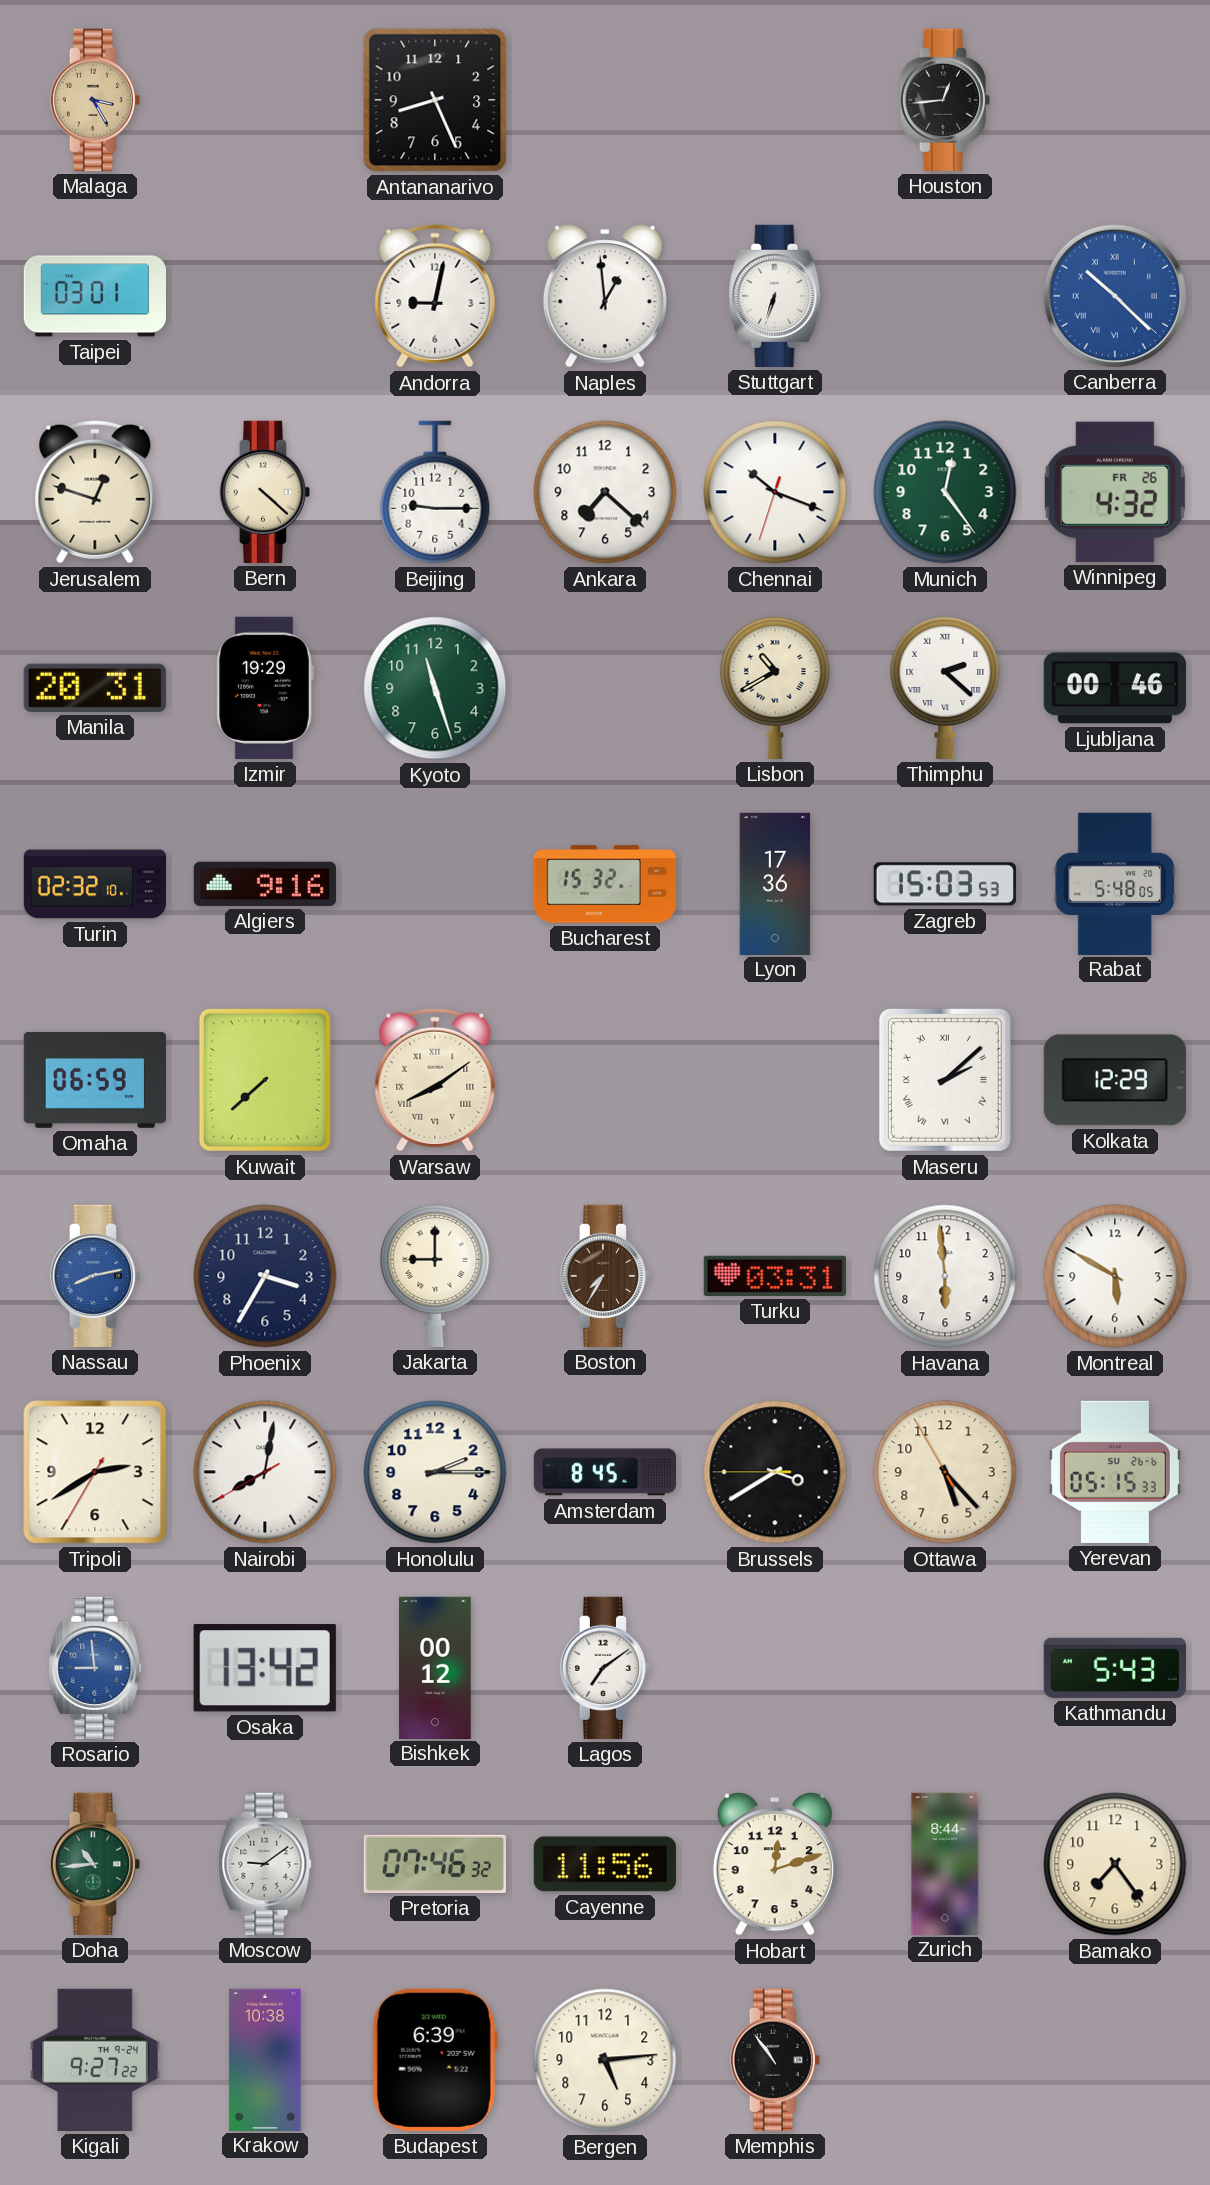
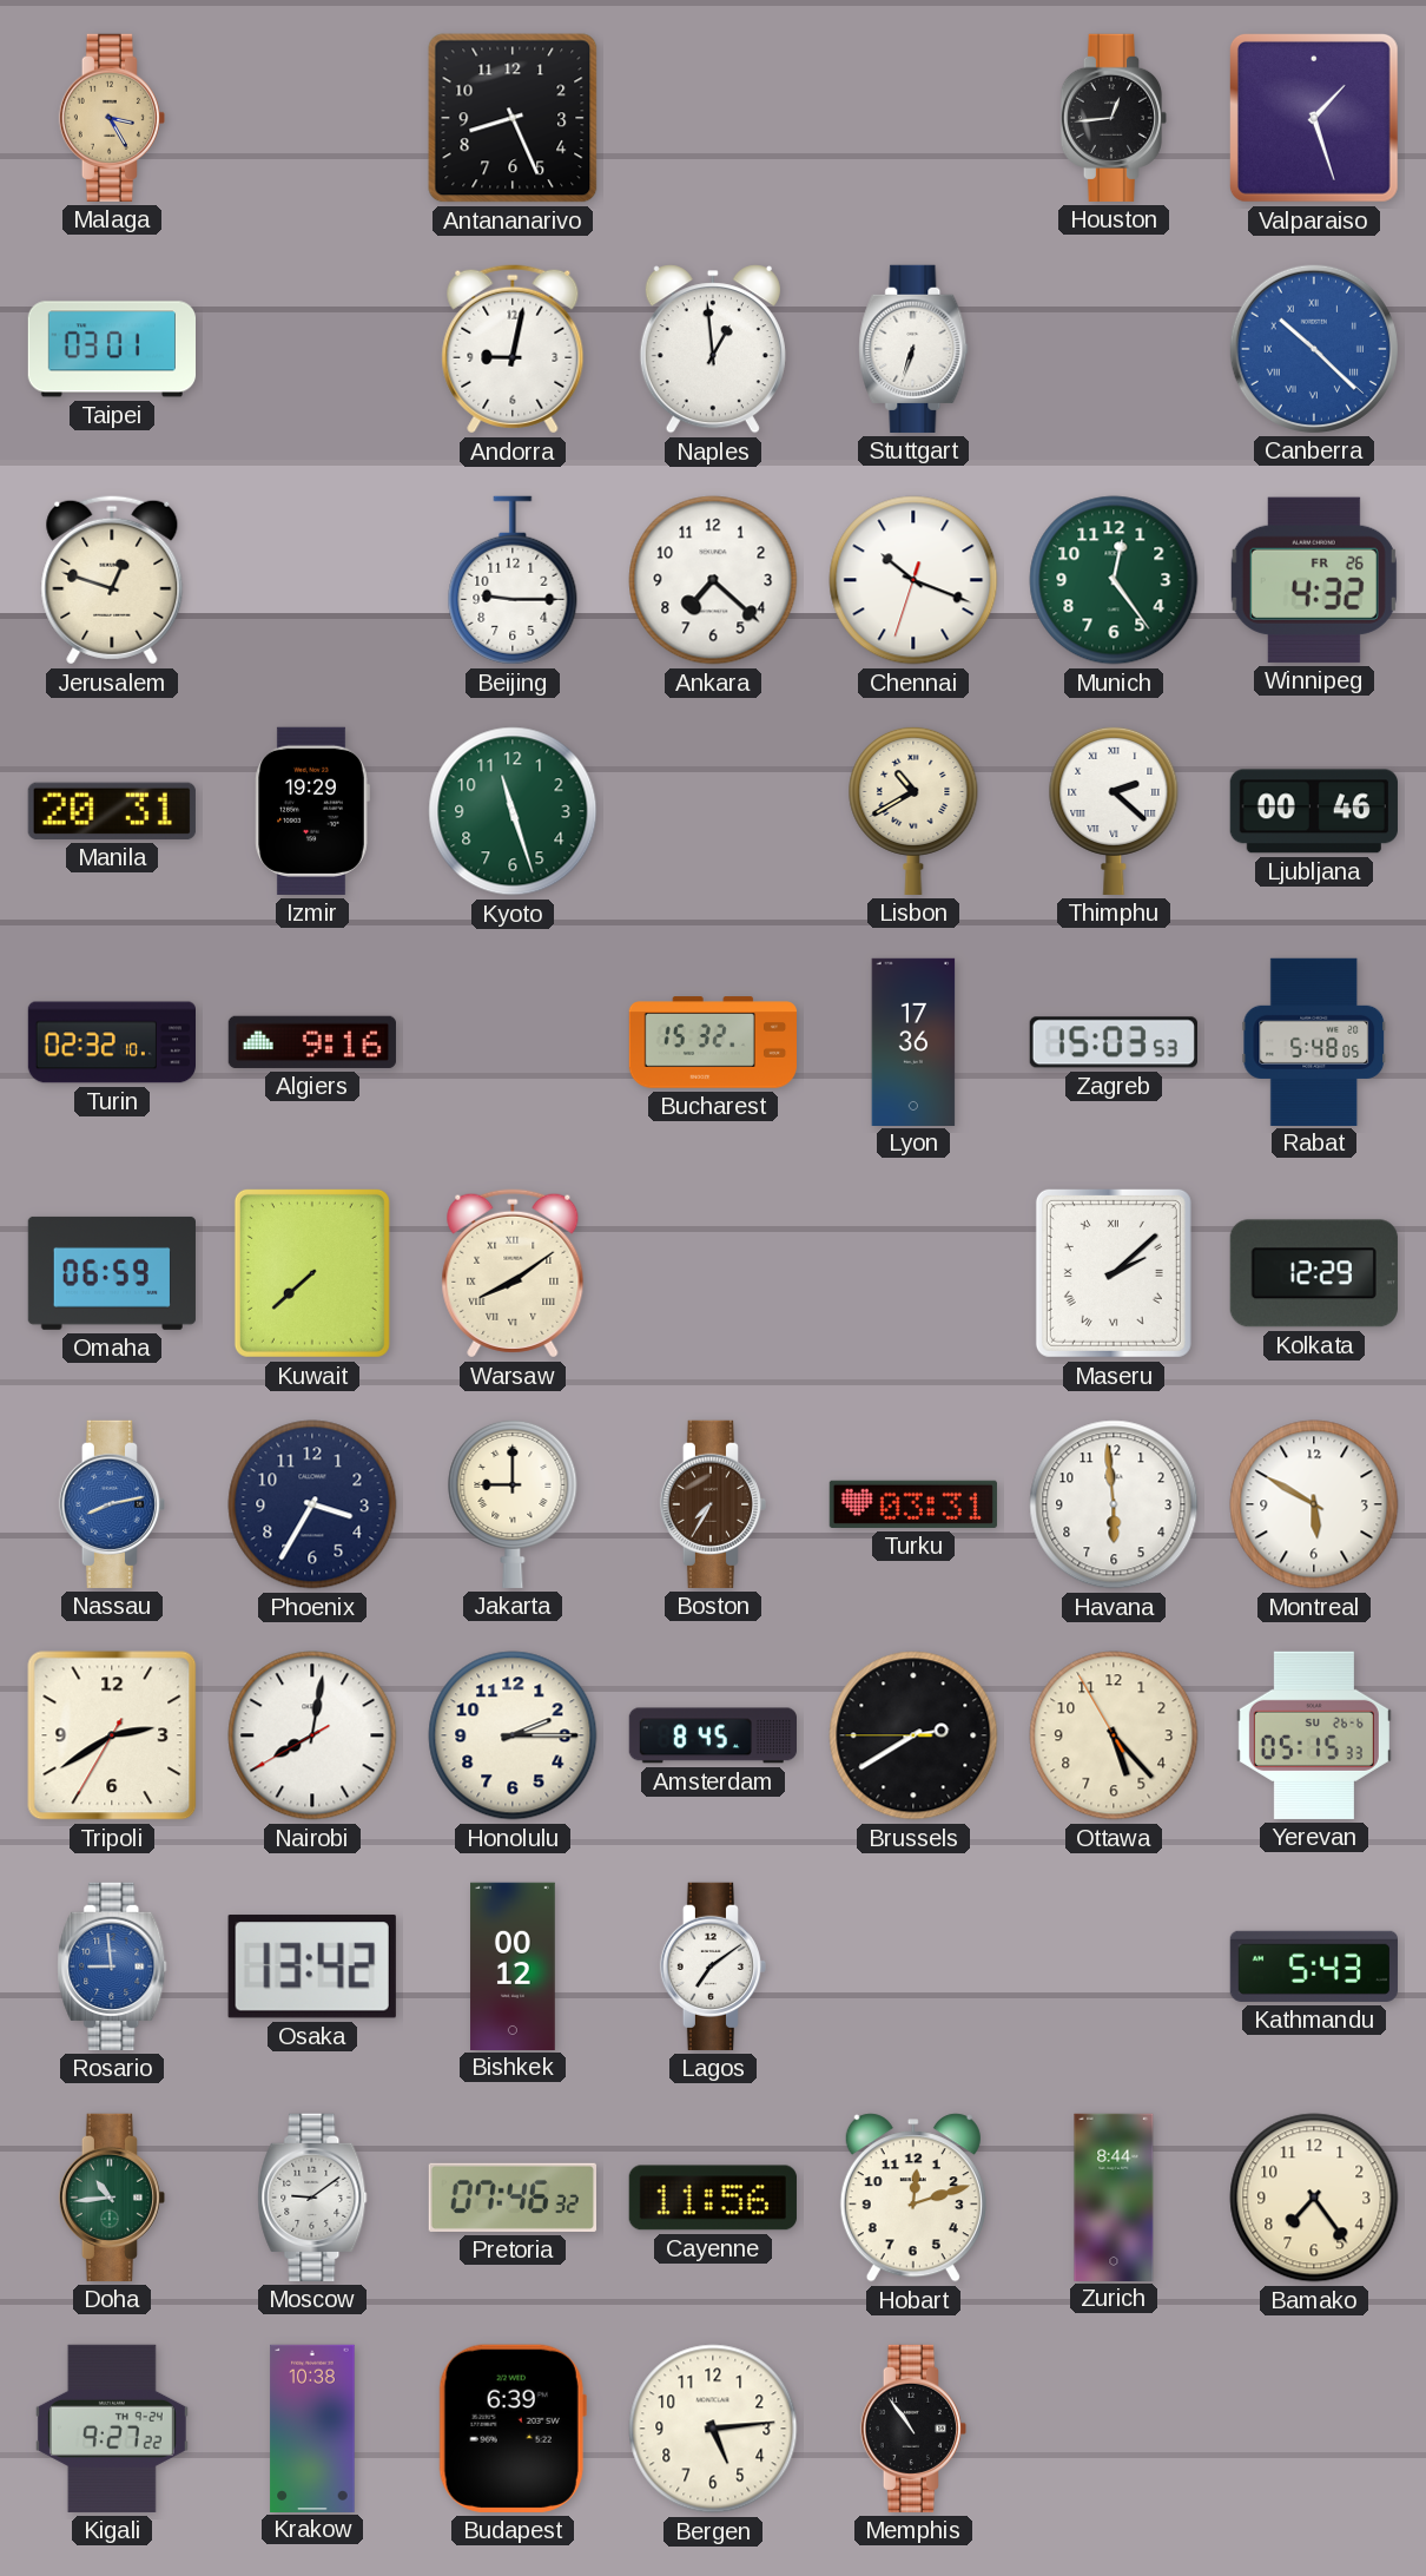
Valparaiso: none -> 1:27
Bern: 4:22 -> none
Brussels: 3:39 -> 2:39
